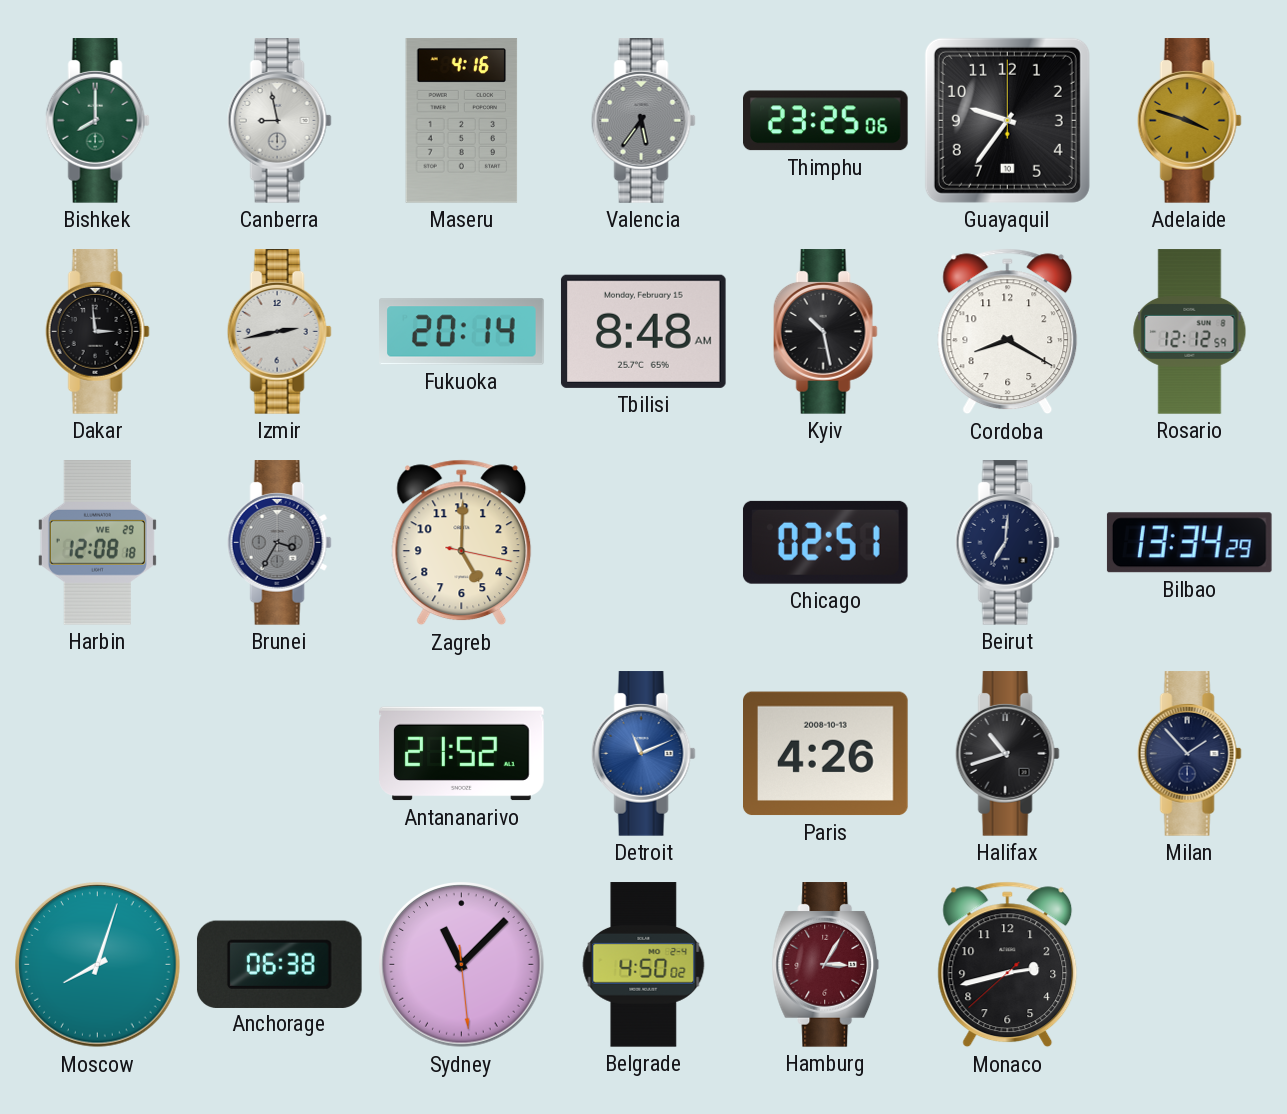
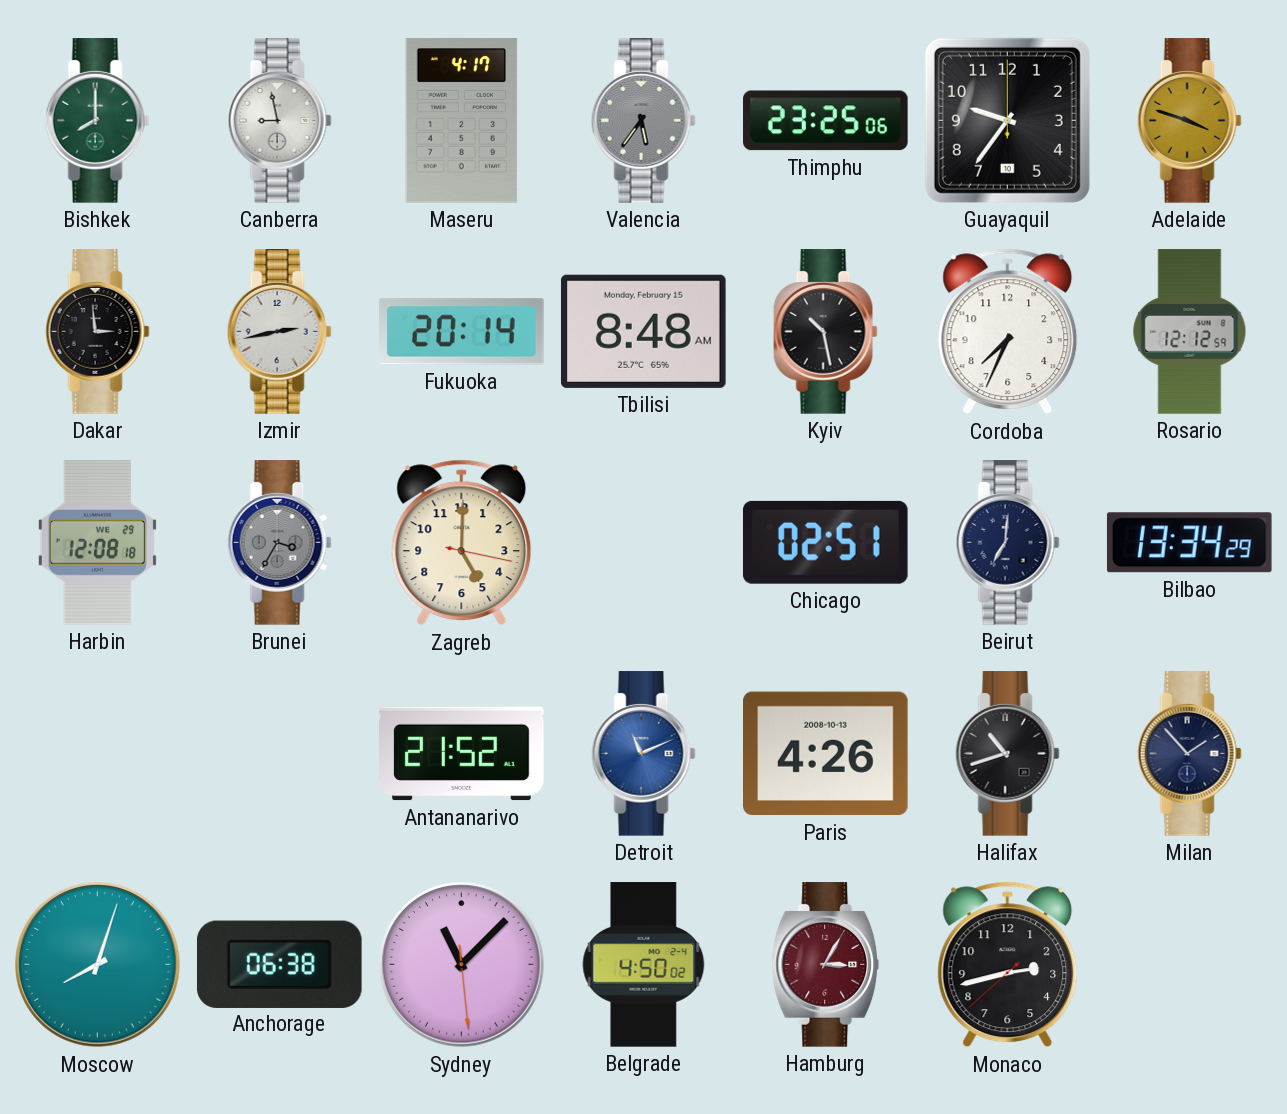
Maseru: 4:16 -> 4:17
Cordoba: 8:20 -> 7:34
